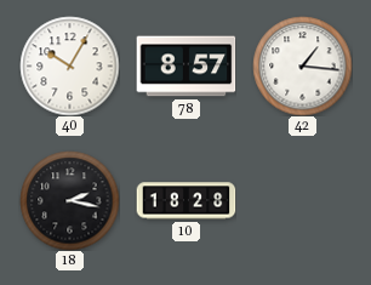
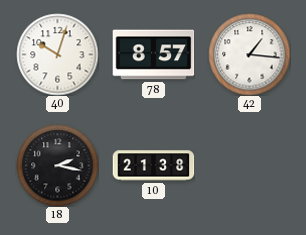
40: 10:05 -> 10:03
10: 18:28 -> 21:38
